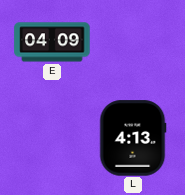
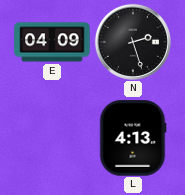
N: none -> 2:27
